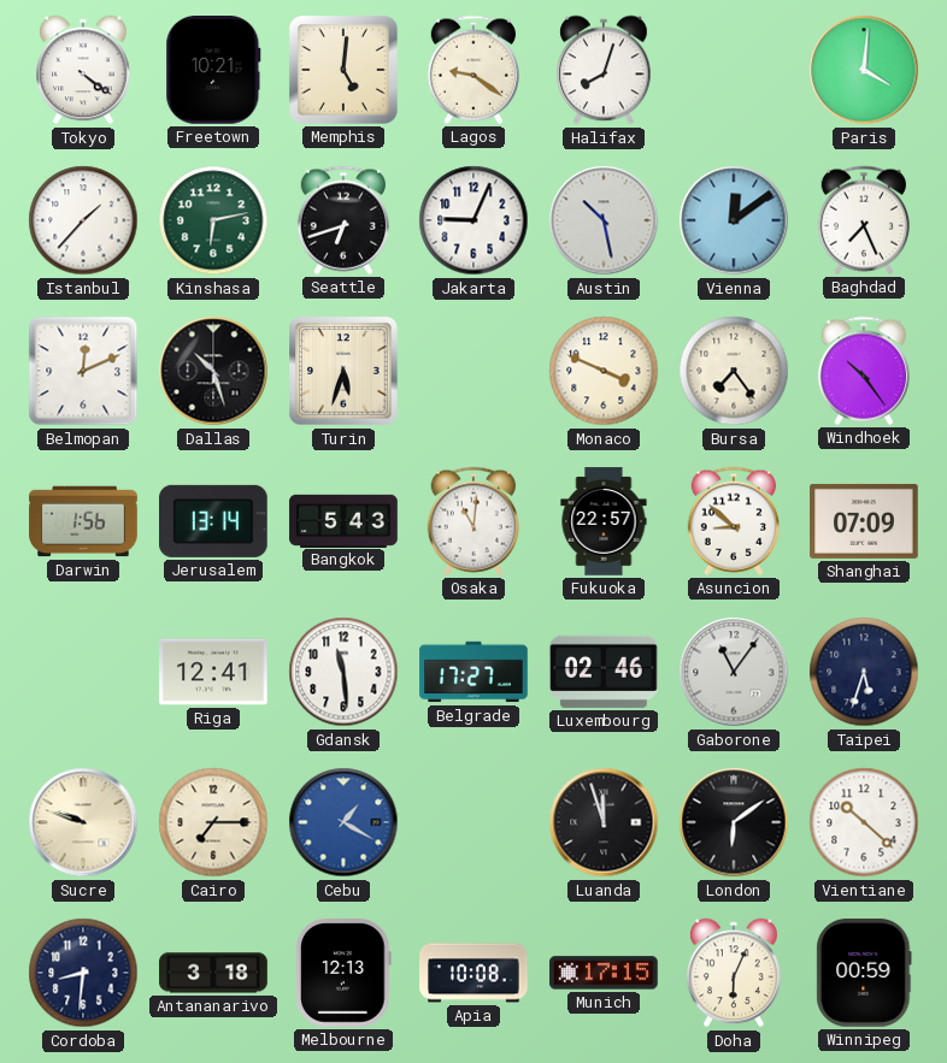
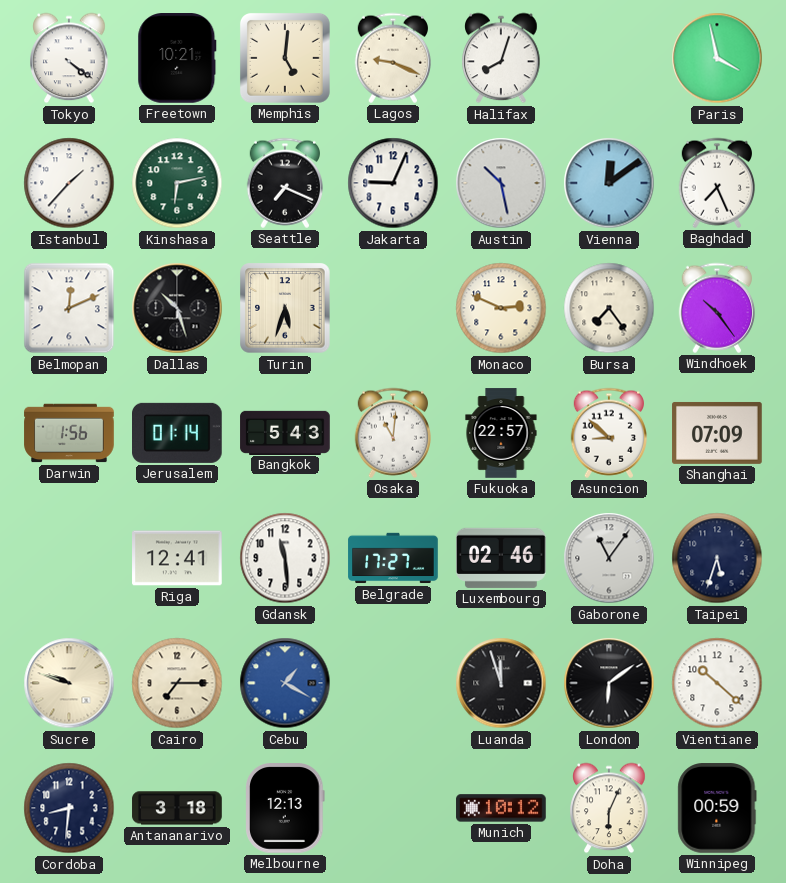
Lagos: 9:21 -> 9:19
Paris: 4:01 -> 3:58
Seattle: 6:42 -> 7:19
Monaco: 3:49 -> 2:49
Jerusalem: 13:14 -> 01:14
Apia: 10:08 -> none
Munich: 17:15 -> 10:12
